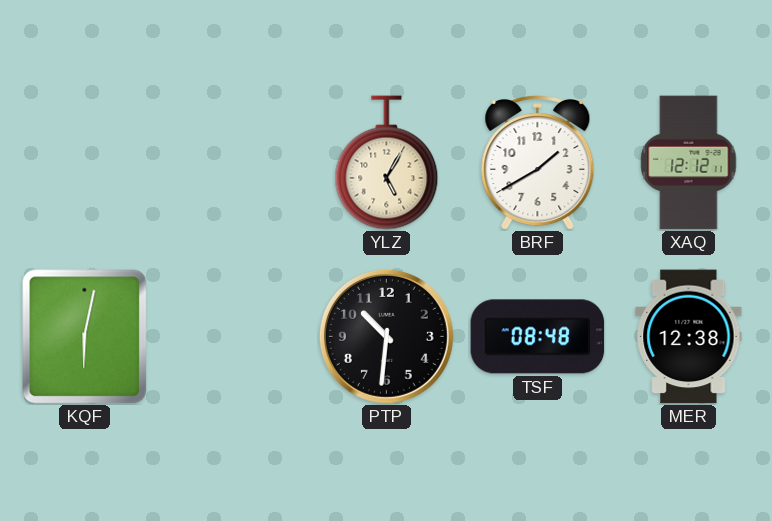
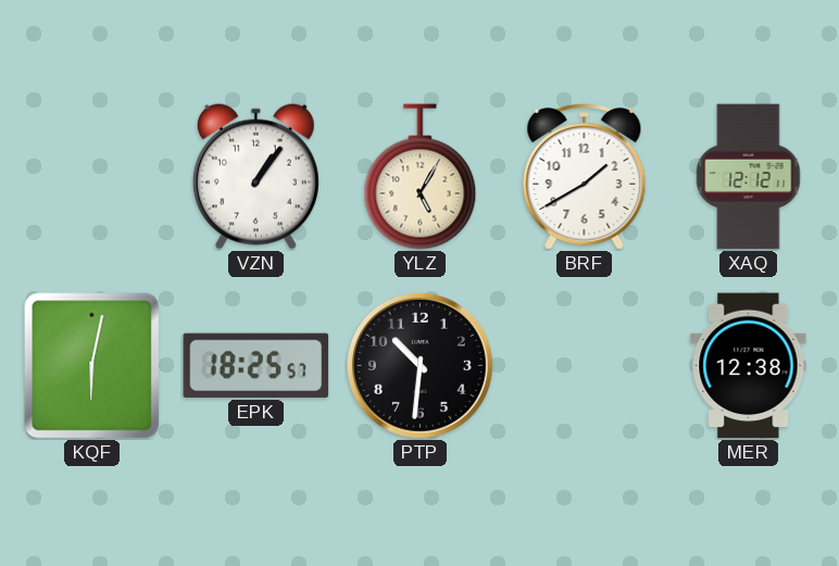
VZN: none -> 1:06
EPK: none -> 18:25
TSF: 08:48 -> none
